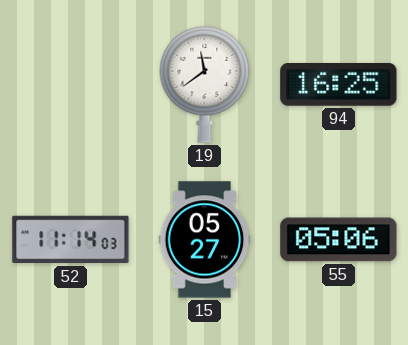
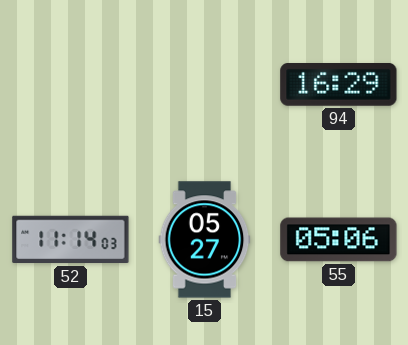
19: 11:39 -> none
94: 16:25 -> 16:29
